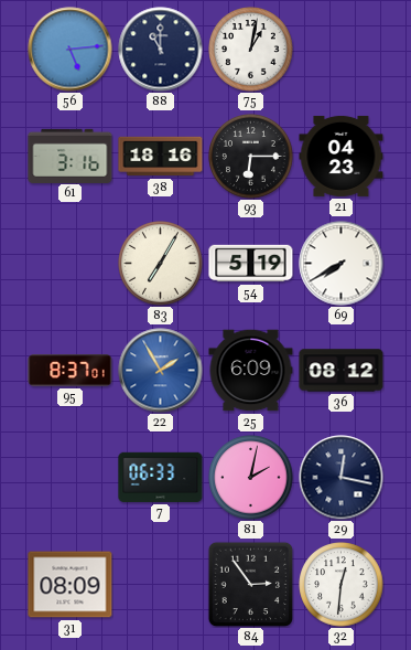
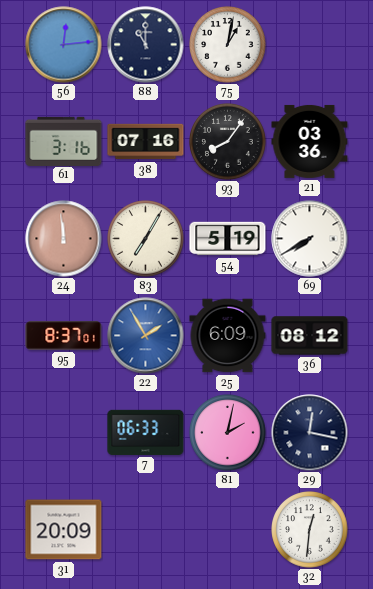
56: 5:14 -> 12:14
38: 18:16 -> 07:16
93: 6:15 -> 8:06
21: 04:23 -> 03:36
24: none -> 11:59
31: 08:09 -> 20:09
84: 2:54 -> none
